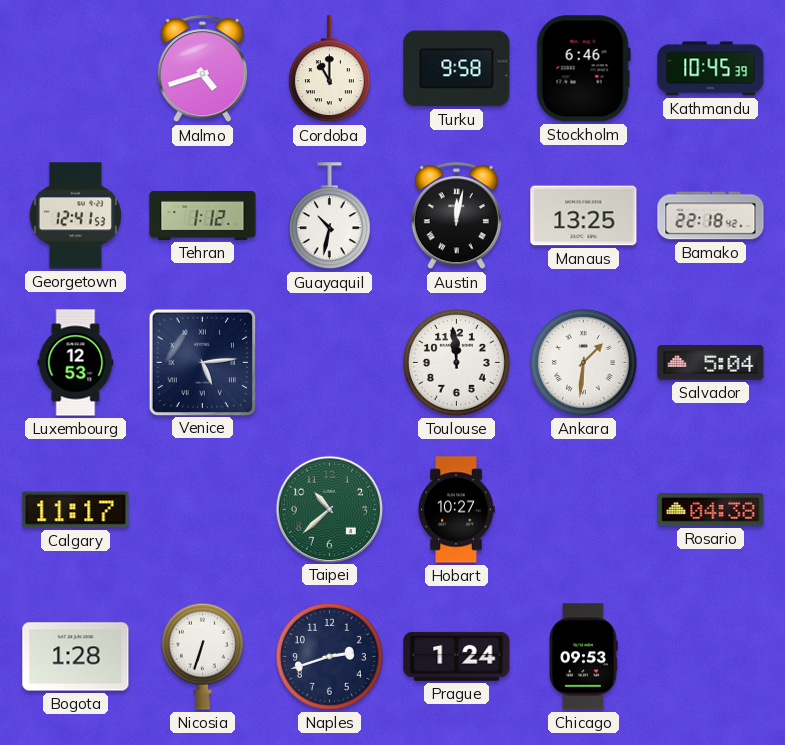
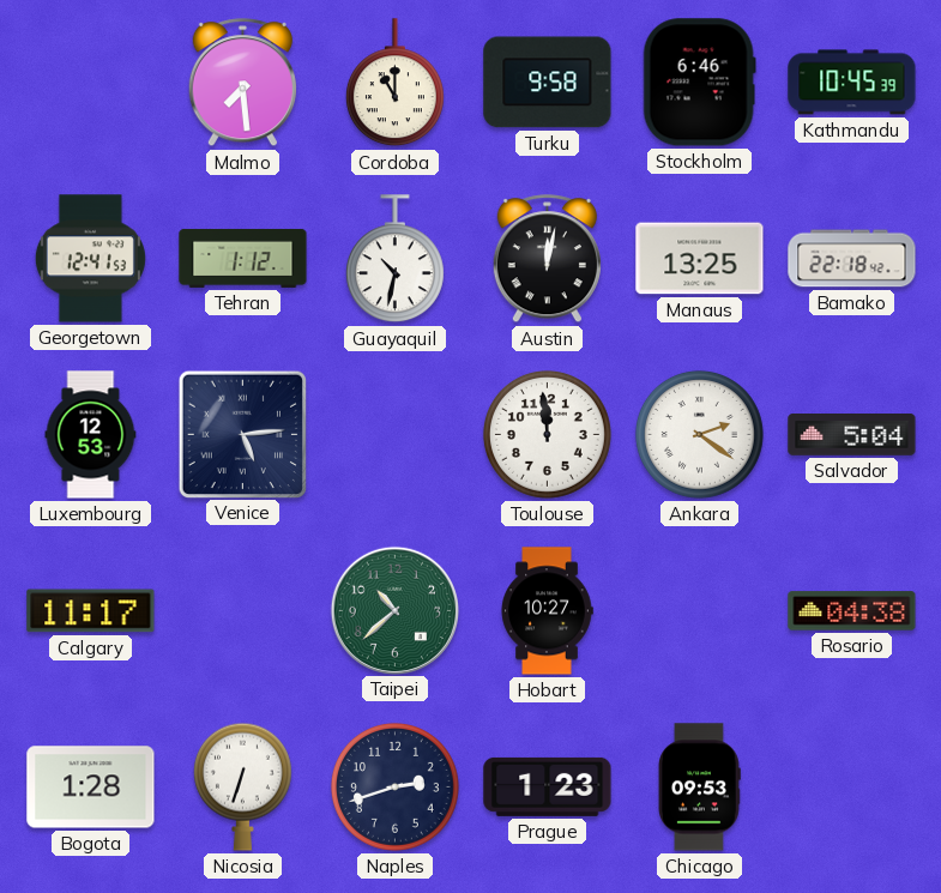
Malmo: 4:42 -> 7:29
Ankara: 1:31 -> 2:21
Prague: 1:24 -> 1:23
